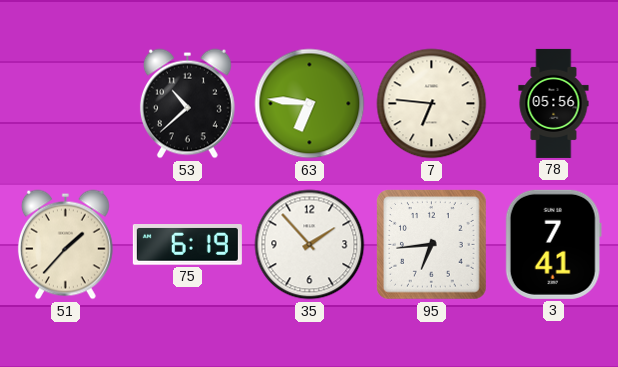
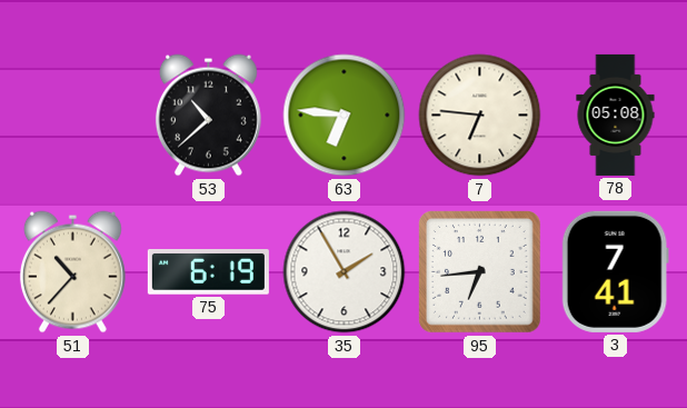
78: 05:56 -> 05:08
51: 1:37 -> 10:37
35: 1:53 -> 1:55
